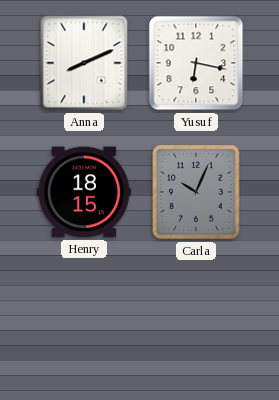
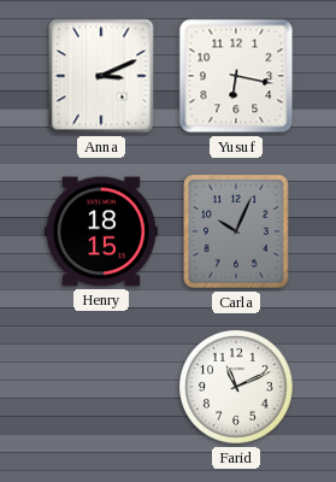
Anna: 8:11 -> 3:11
Farid: none -> 11:11
